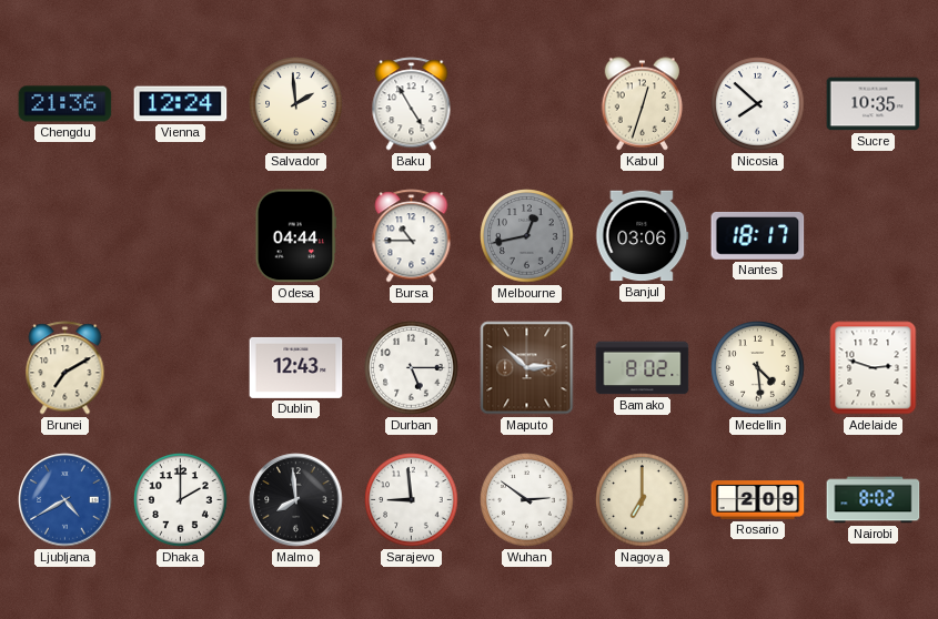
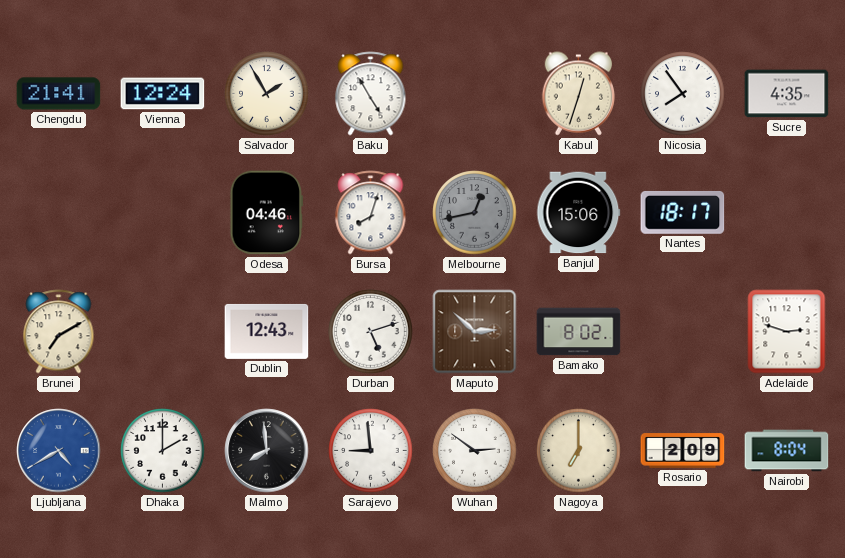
Chengdu: 21:36 -> 21:41
Salvador: 1:59 -> 1:55
Nicosia: 7:52 -> 7:54
Sucre: 10:35 -> 4:35
Odesa: 04:44 -> 04:46
Bursa: 10:45 -> 8:03
Banjul: 03:06 -> 15:06
Durban: 5:15 -> 5:12
Medellin: 4:29 -> none
Nairobi: 8:02 -> 8:04
